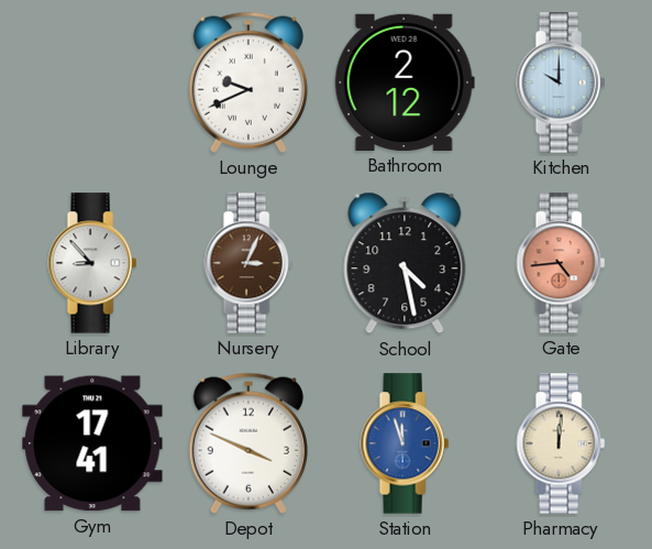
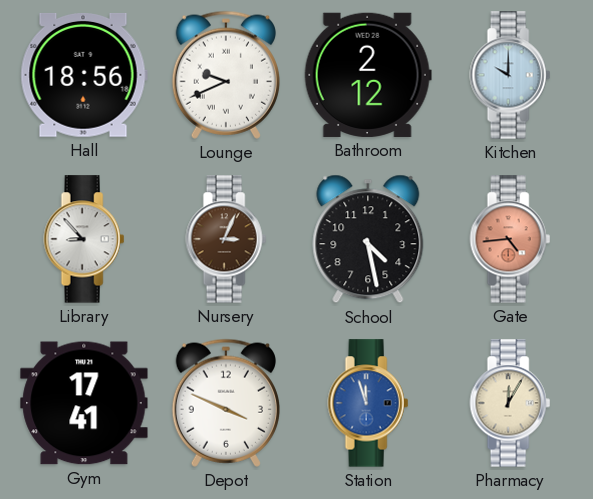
Hall: none -> 18:56
Pharmacy: 12:01 -> 12:05
